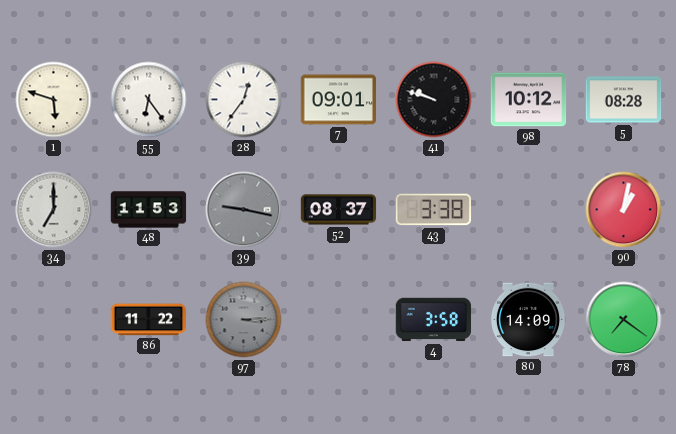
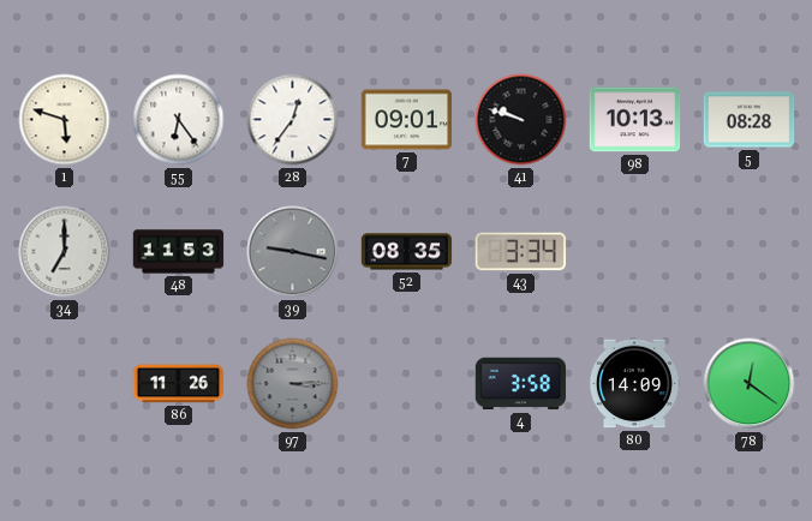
98: 10:12 -> 10:13
52: 08:37 -> 08:35
43: 3:38 -> 3:34
90: 1:02 -> none
86: 11:22 -> 11:26
78: 7:21 -> 12:21
